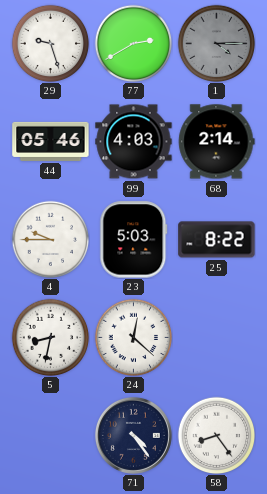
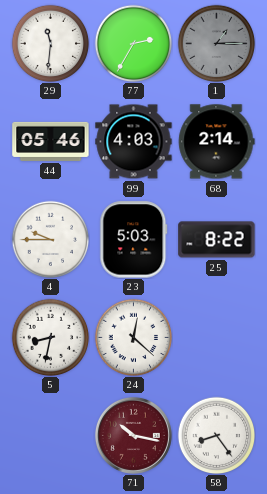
29: 9:27 -> 11:31
77: 2:40 -> 2:35
1: 4:15 -> 1:15
71: 4:24 -> 10:17
71 dial: navy -> burgundy
